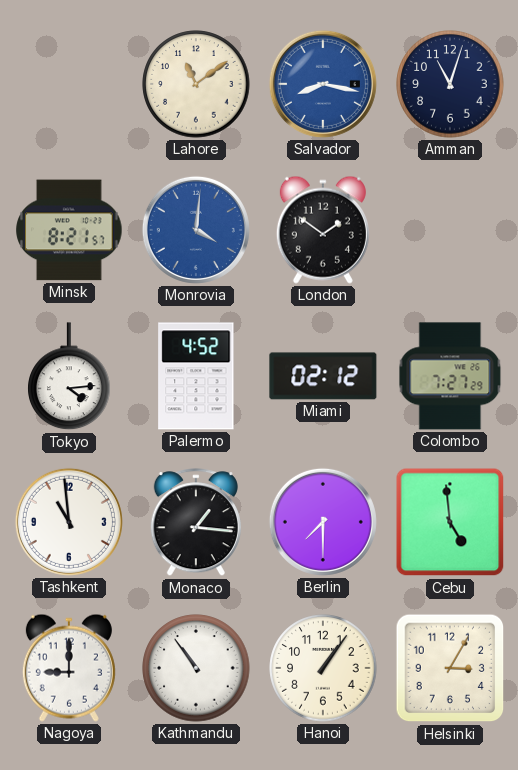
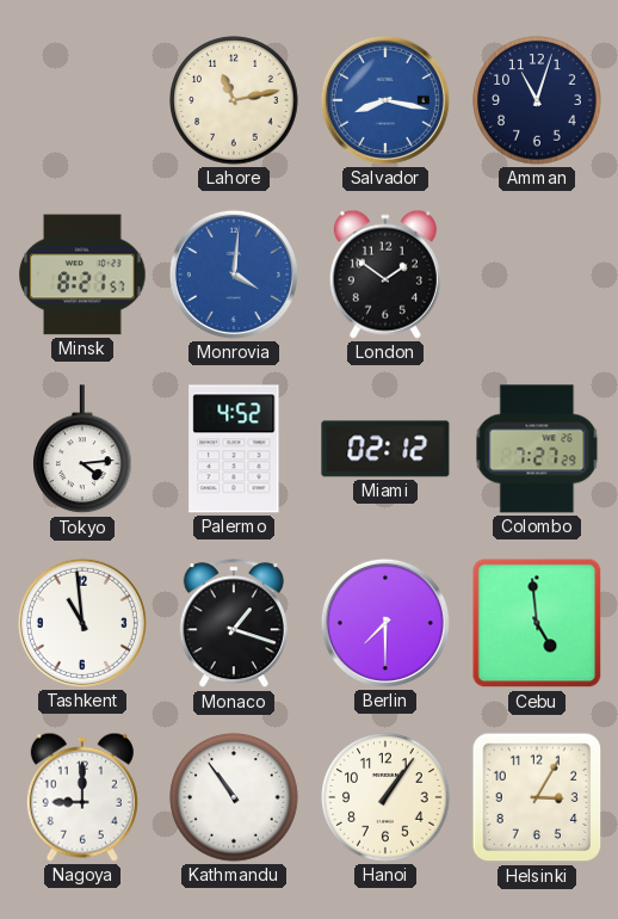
Lahore: 11:09 -> 11:13
Monaco: 1:16 -> 1:18
